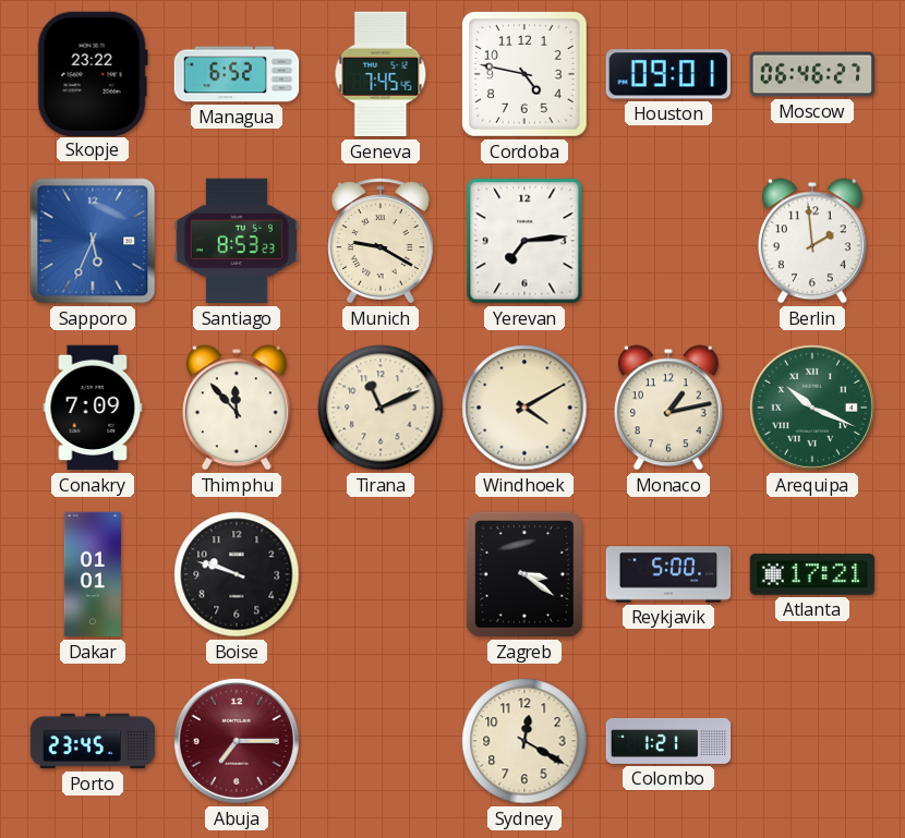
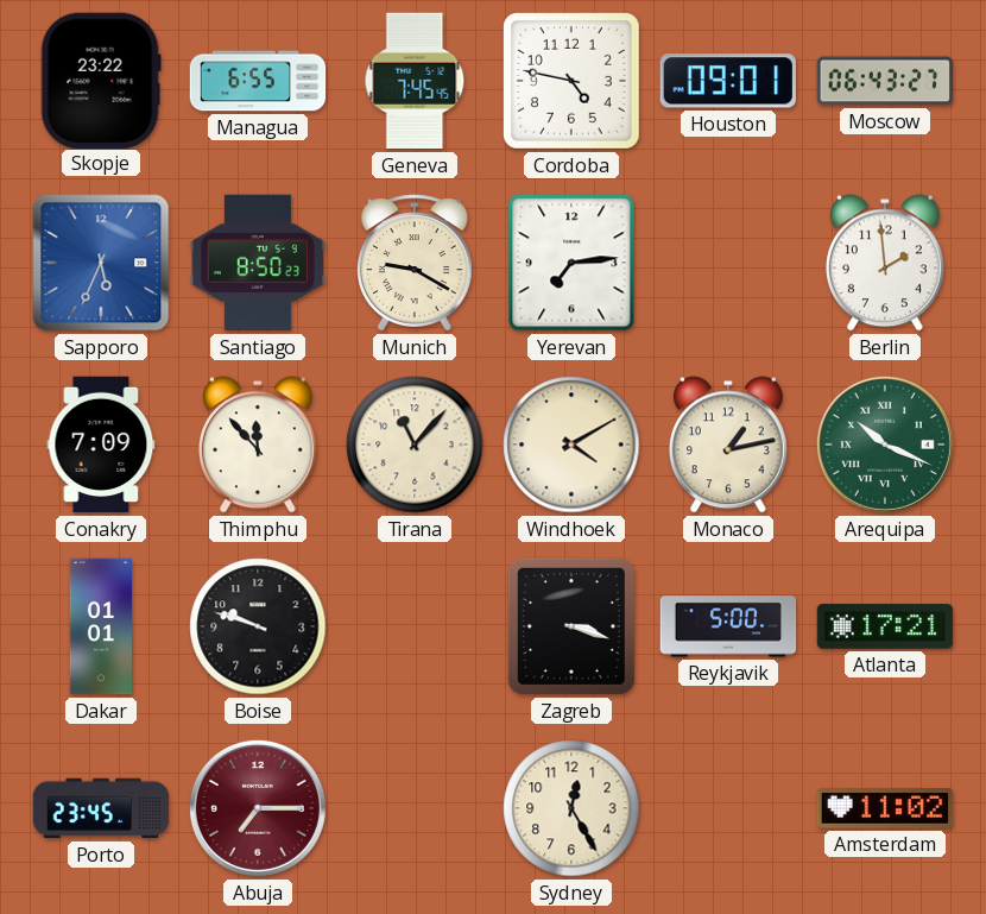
Managua: 6:52 -> 6:55
Moscow: 06:46 -> 06:43
Santiago: 8:53 -> 8:50
Tirana: 11:11 -> 11:07
Zagreb: 3:21 -> 3:18
Sydney: 12:20 -> 12:25
Colombo: 1:21 -> none
Amsterdam: none -> 11:02
